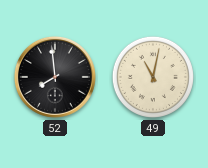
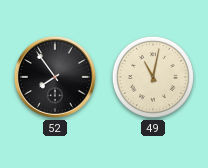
52: 7:59 -> 7:54
